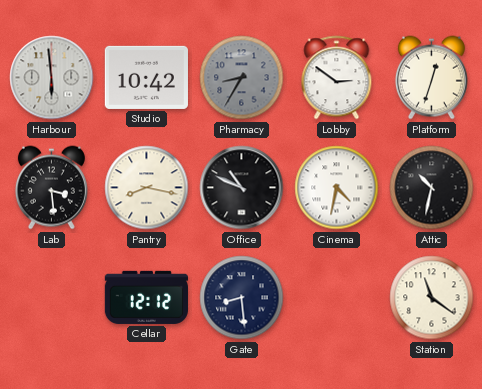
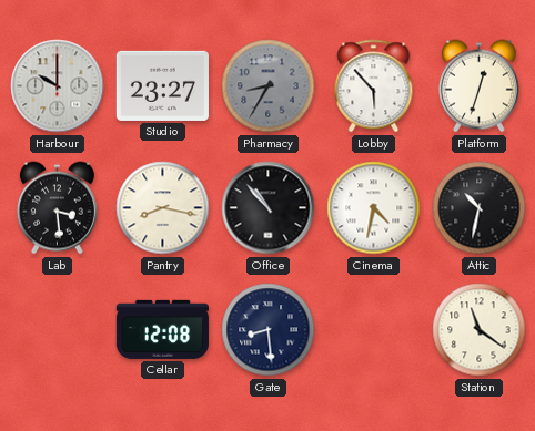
Harbour: 5:59 -> 10:00
Studio: 10:42 -> 23:27
Lobby: 2:51 -> 5:53
Office: 10:49 -> 10:53
Cellar: 12:12 -> 12:08
